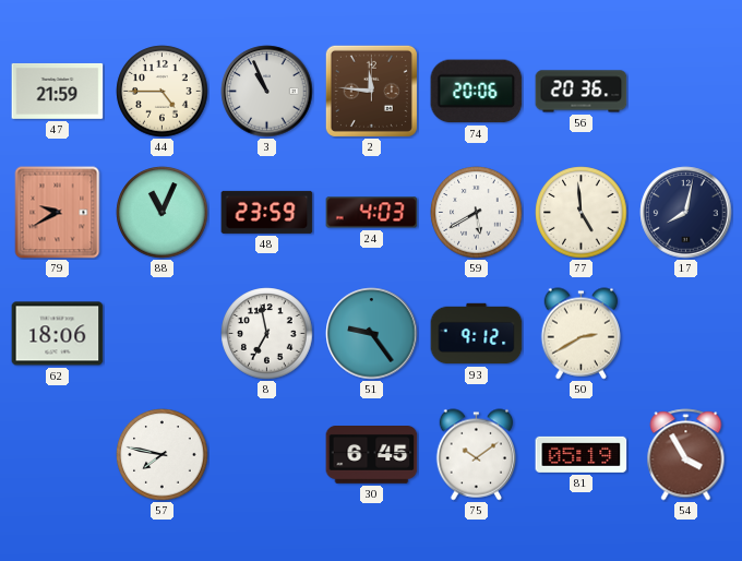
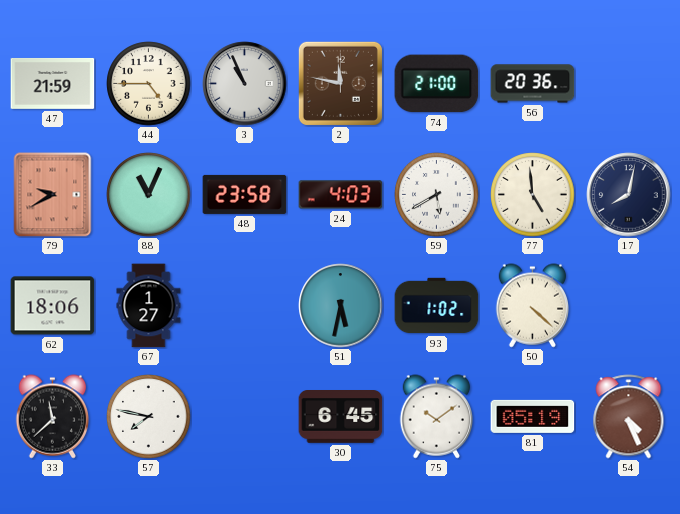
2: 11:46 -> 11:47
74: 20:06 -> 21:00
48: 23:59 -> 23:58
67: none -> 1:27
8: 6:58 -> none
51: 9:24 -> 5:32
93: 9:12 -> 1:02
50: 2:40 -> 4:22
33: none -> 11:38
54: 3:55 -> 4:26
